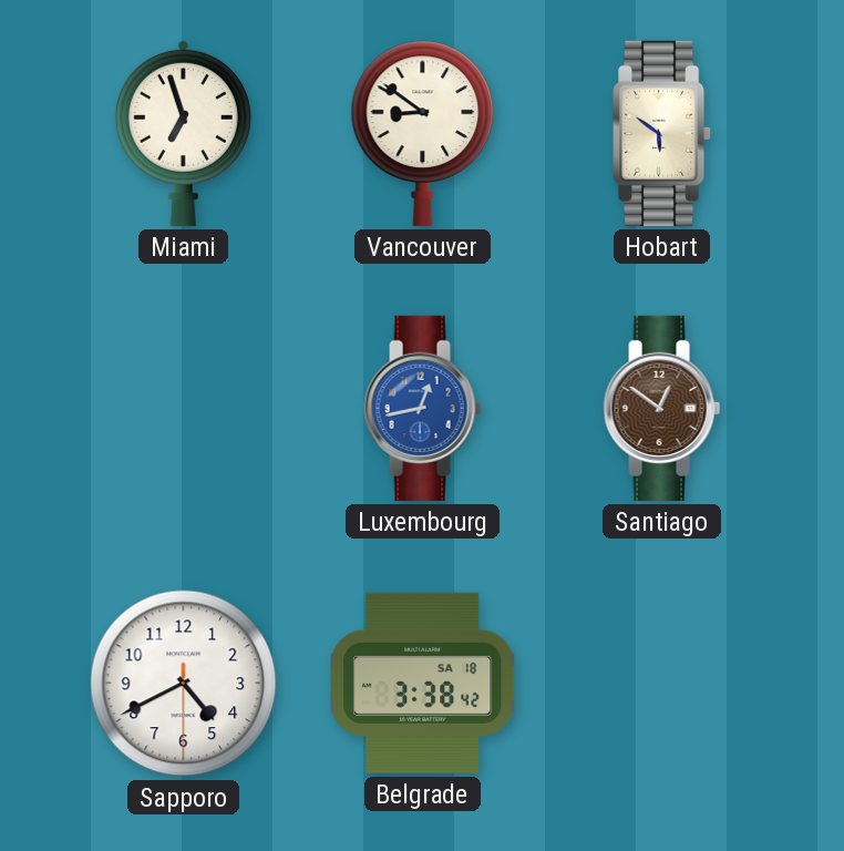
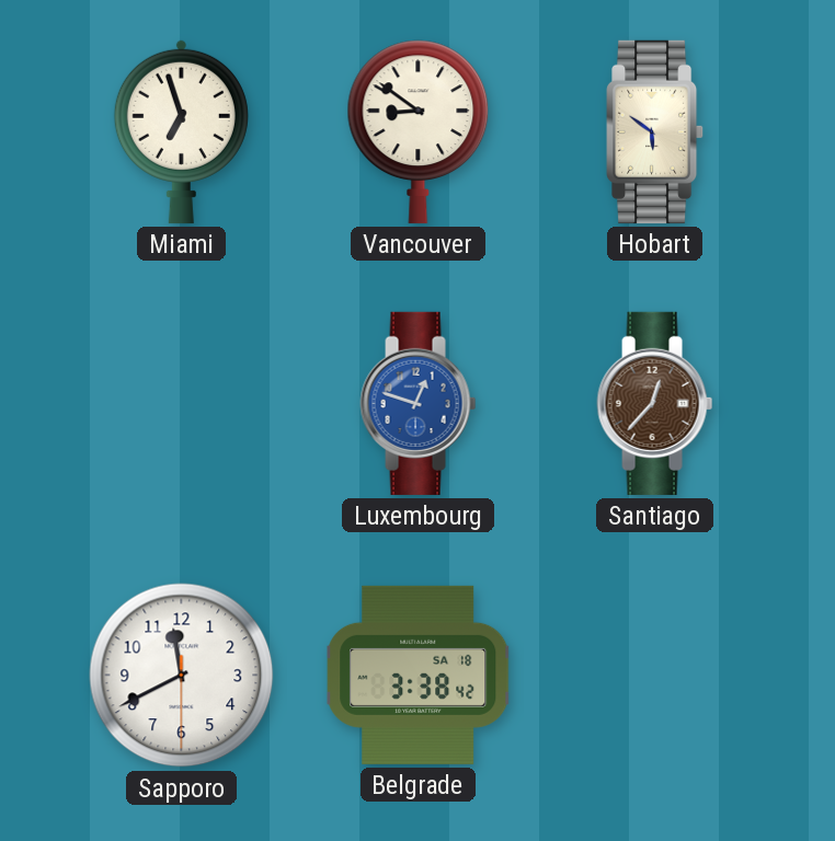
Luxembourg: 12:43 -> 12:48
Santiago: 12:51 -> 12:37
Sapporo: 4:40 -> 11:40
